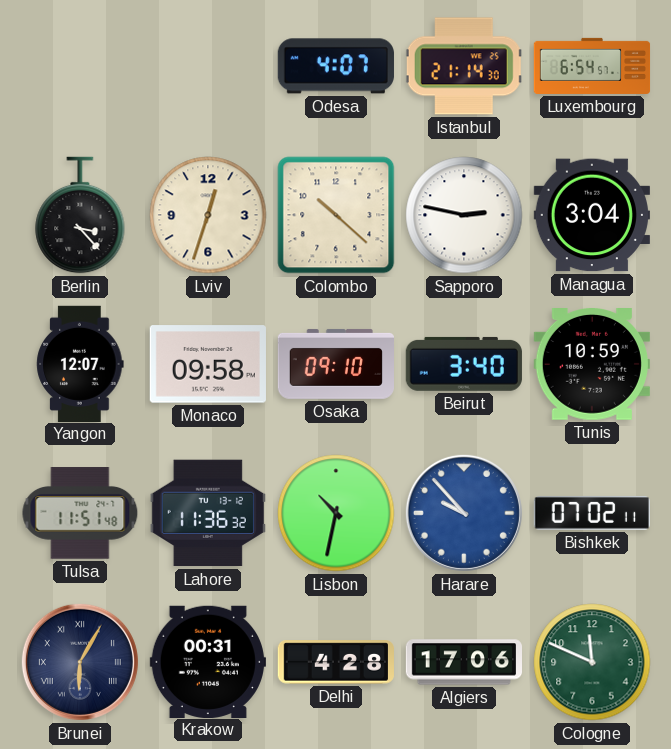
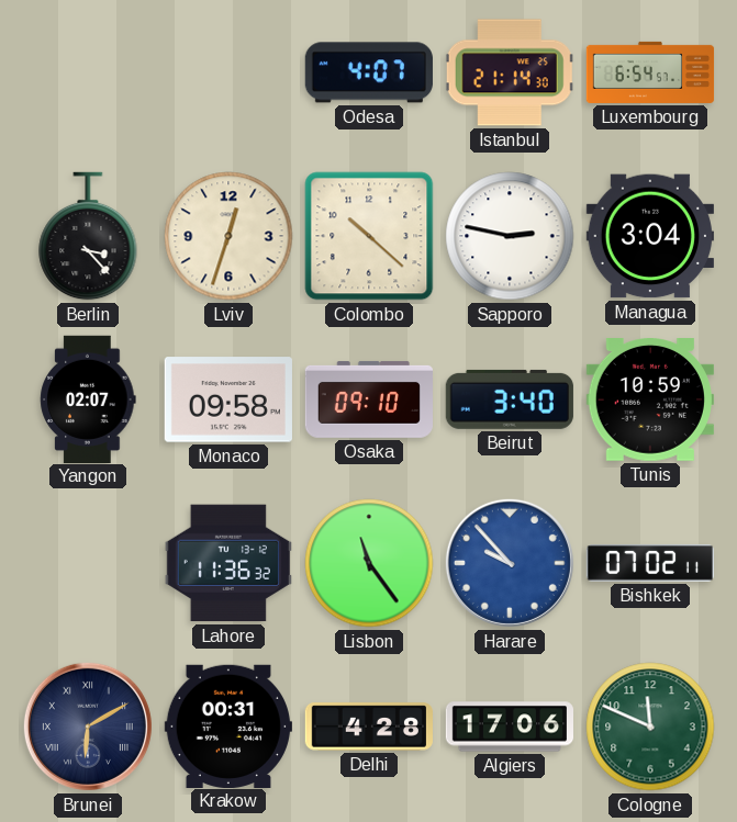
Yangon: 12:07 -> 02:07
Tulsa: 11:51 -> none
Lisbon: 10:32 -> 11:24
Brunei: 6:05 -> 6:10
